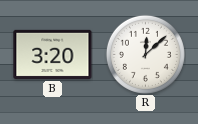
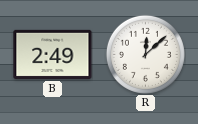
B: 3:20 -> 2:49
